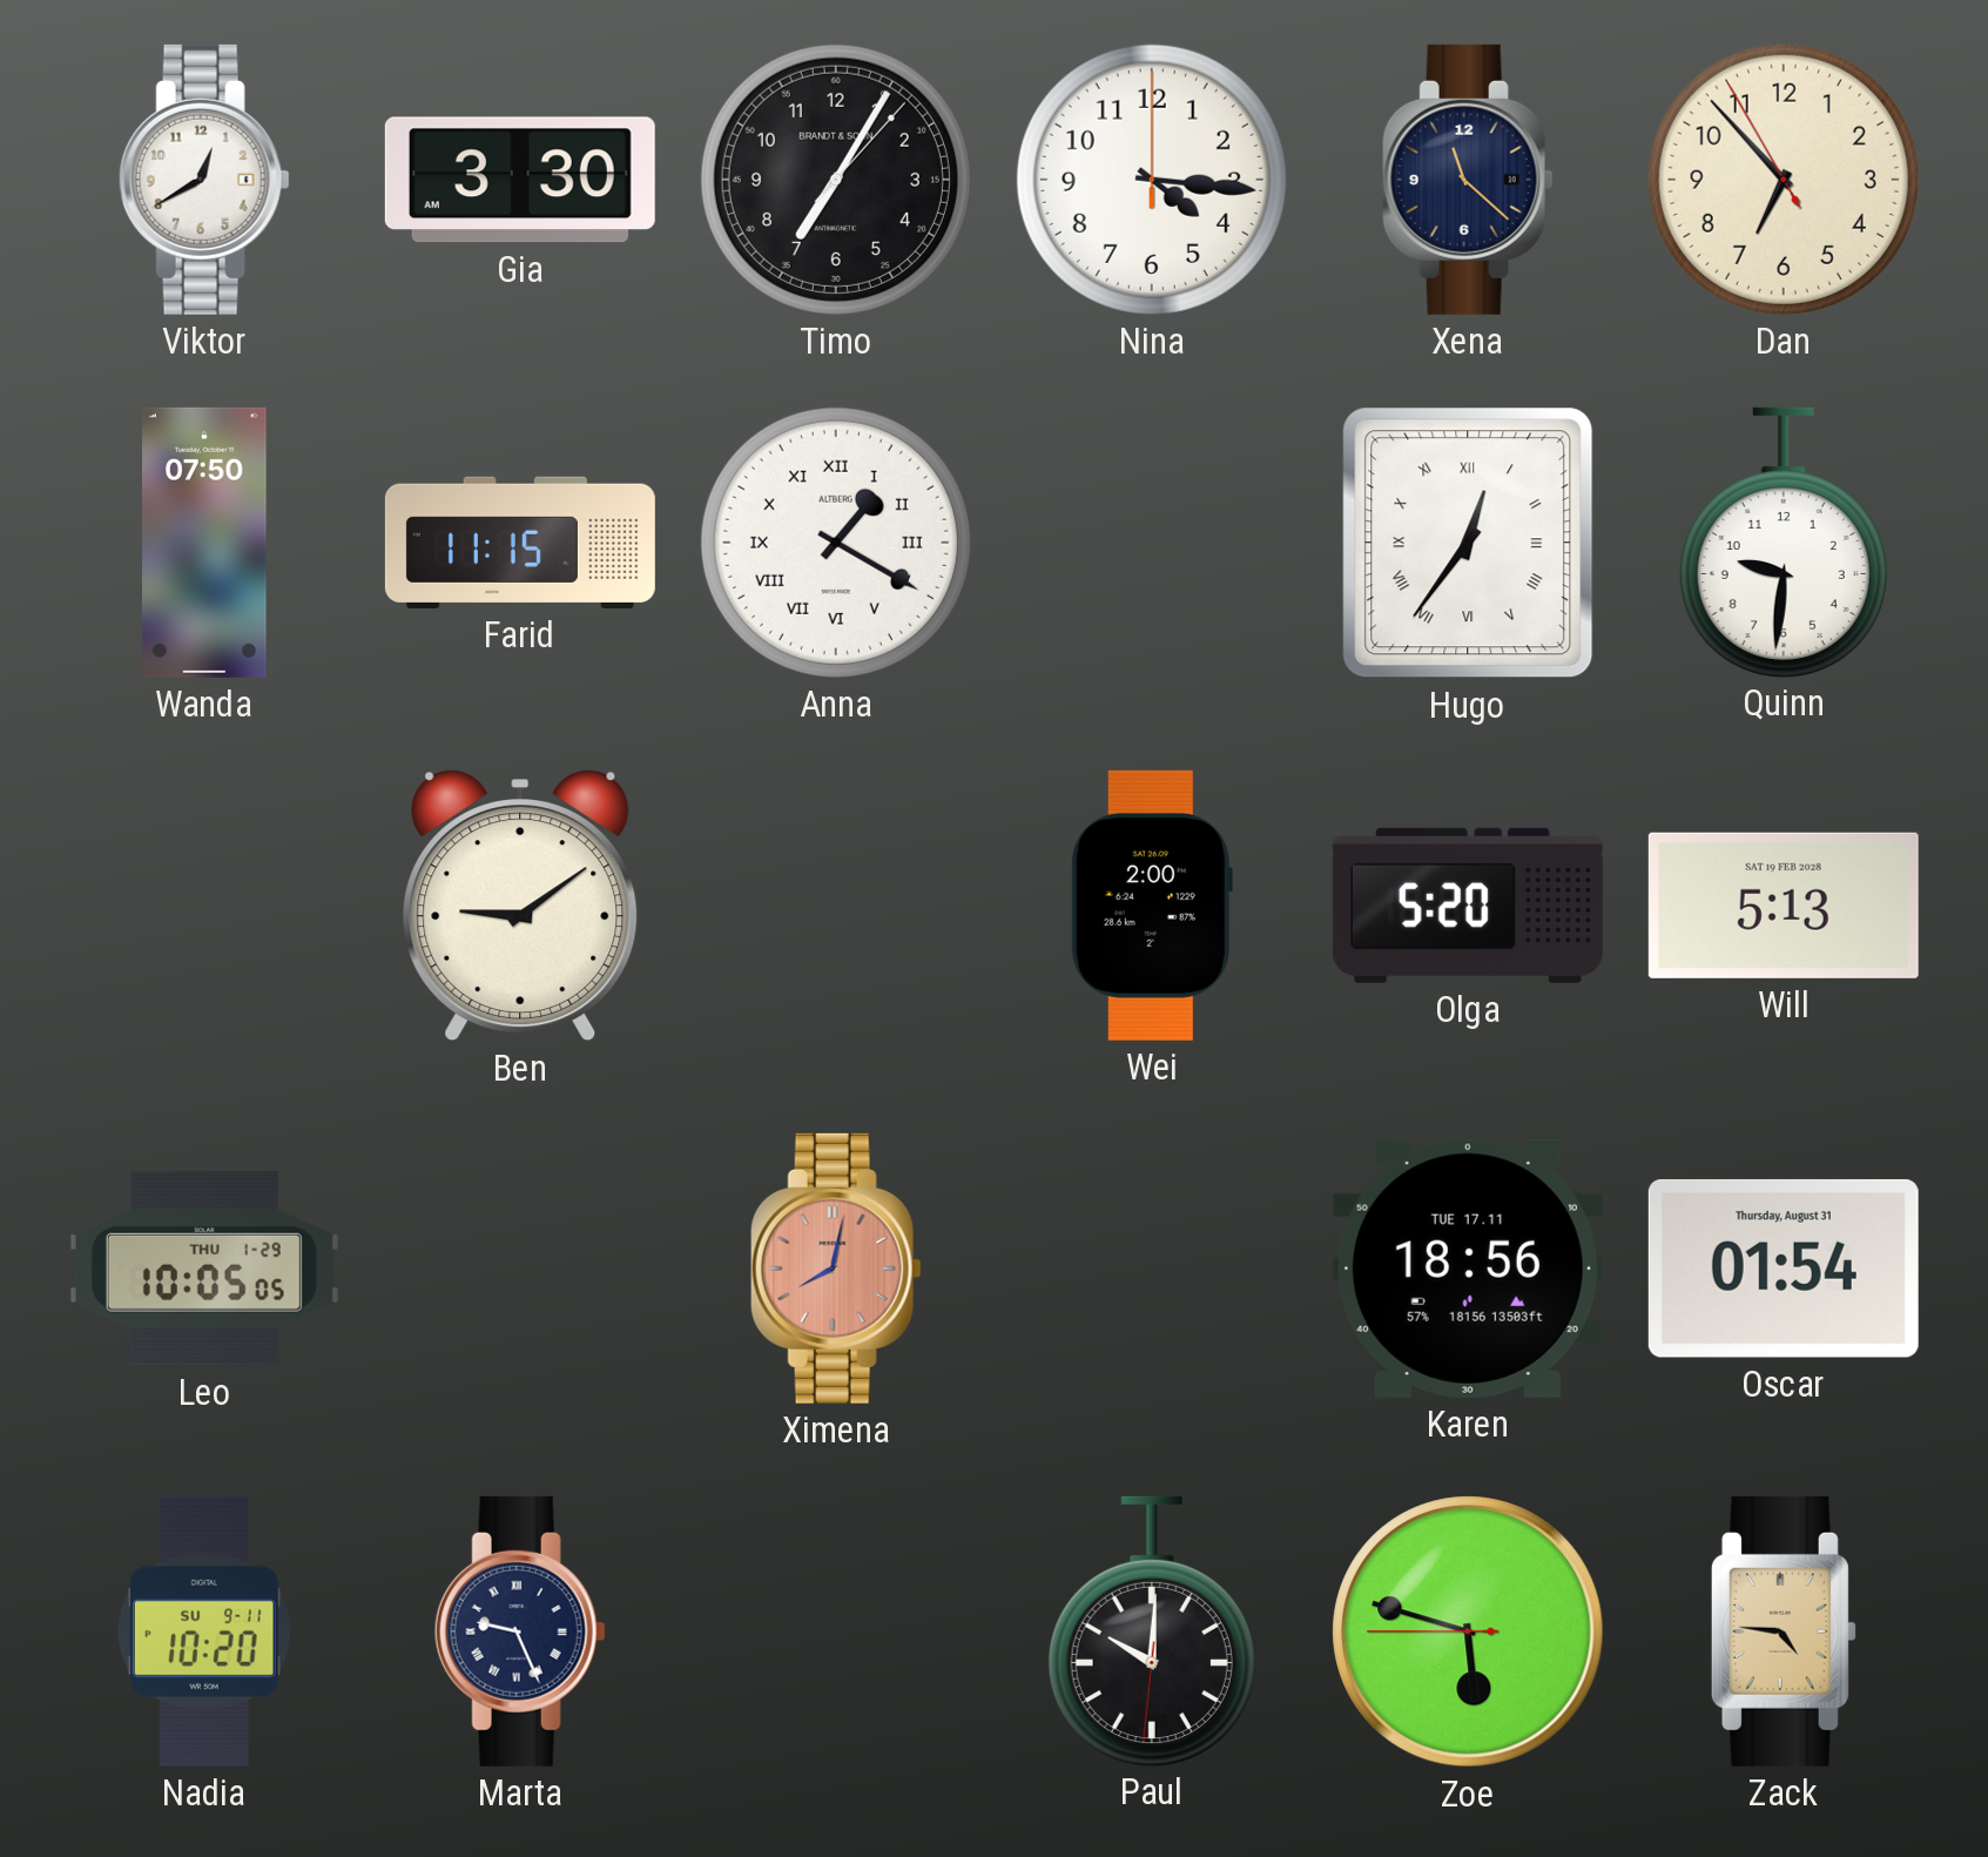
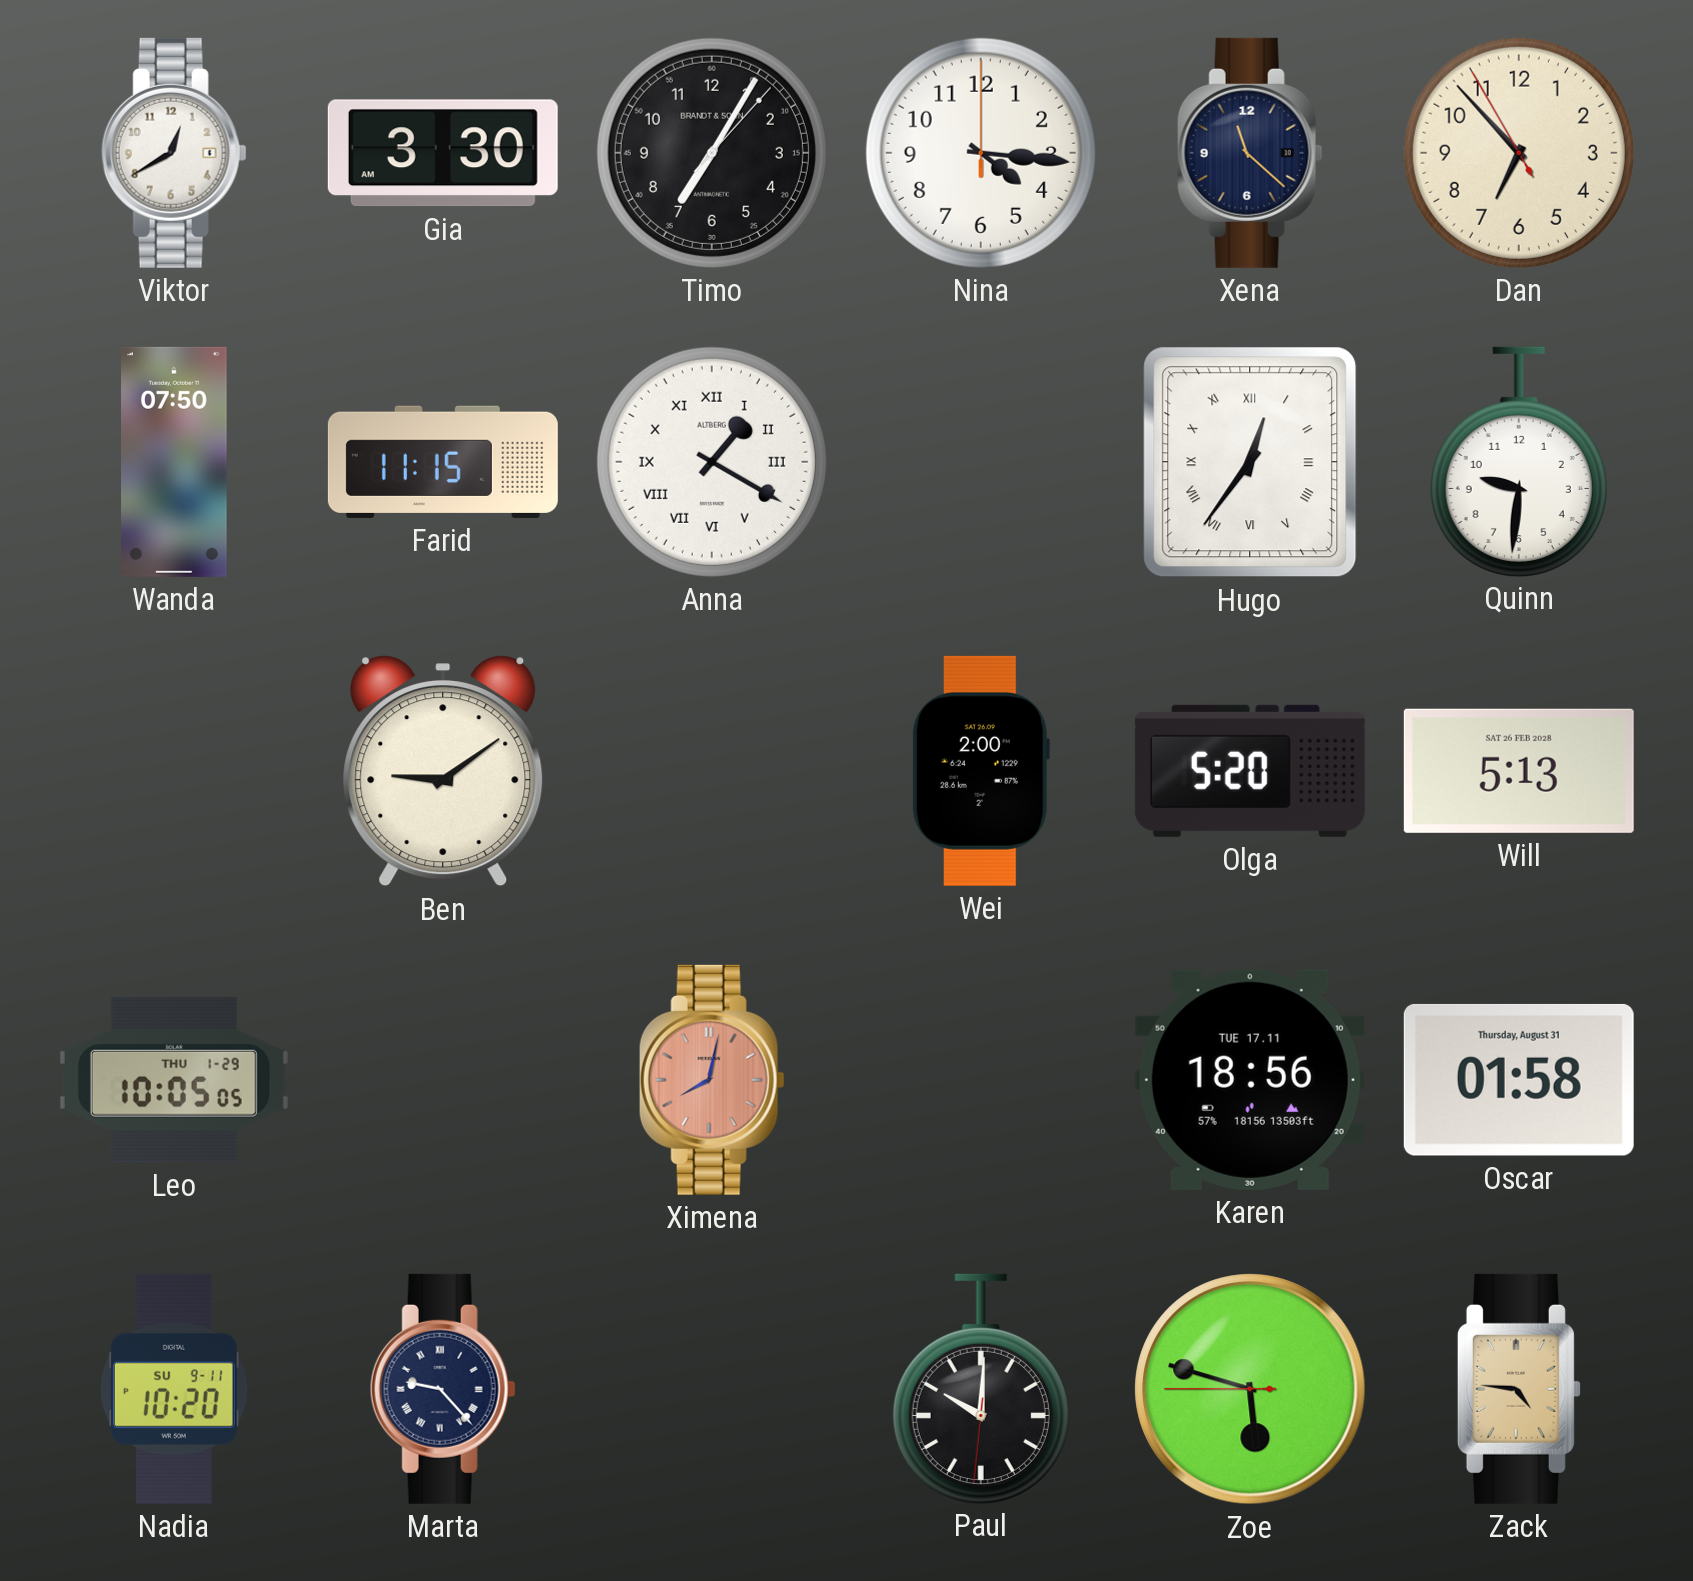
Will date: SAT 19 FEB 2028 -> SAT 26 FEB 2028
Oscar: 01:54 -> 01:58
Marta: 9:26 -> 9:23
